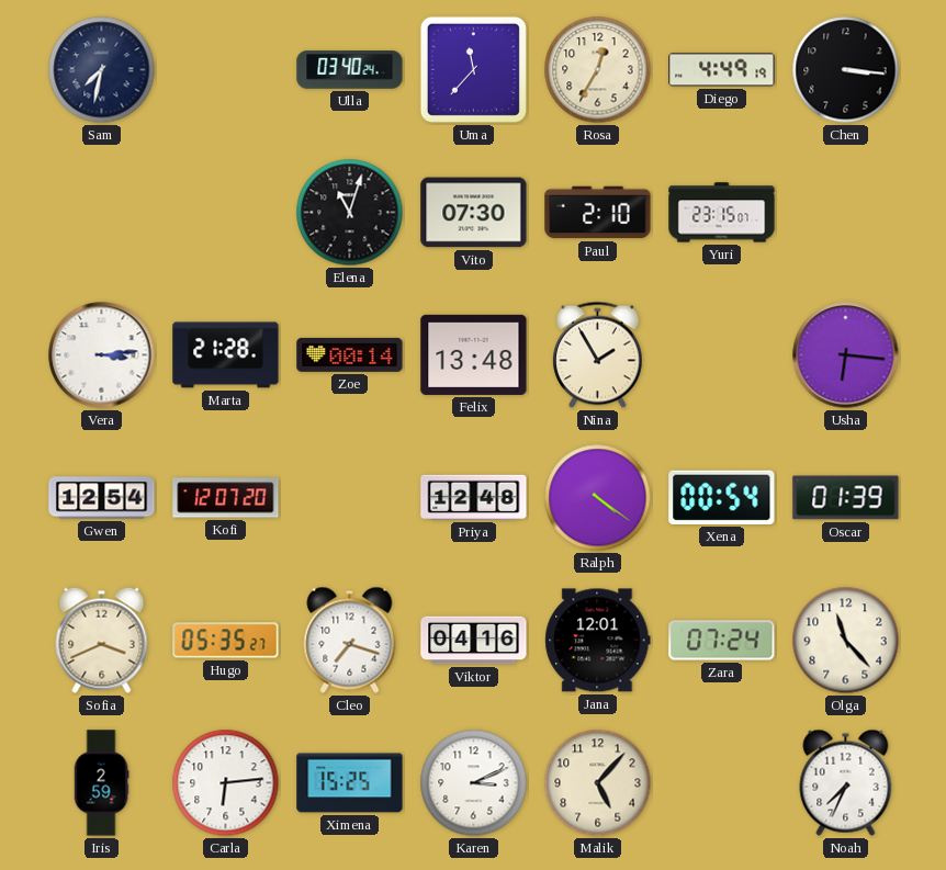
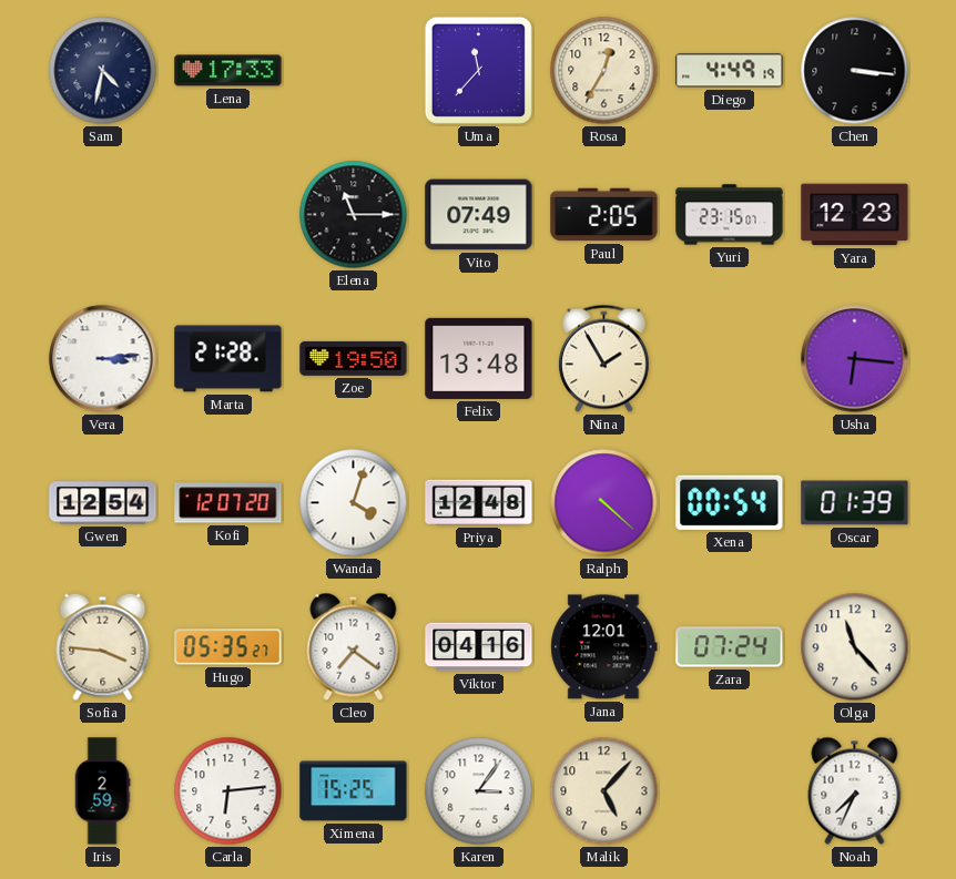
Sam: 7:32 -> 4:32
Lena: none -> 17:33
Ulla: 03:40 -> none
Elena: 11:03 -> 11:15
Vito: 07:30 -> 07:49
Paul: 2:10 -> 2:05
Yara: none -> 12:23
Zoe: 00:14 -> 19:50
Wanda: none -> 4:03
Ralph: 4:21 -> 4:22
Sofia: 3:41 -> 3:46
Cleo: 7:18 -> 7:21
Karen: 3:11 -> 3:06
